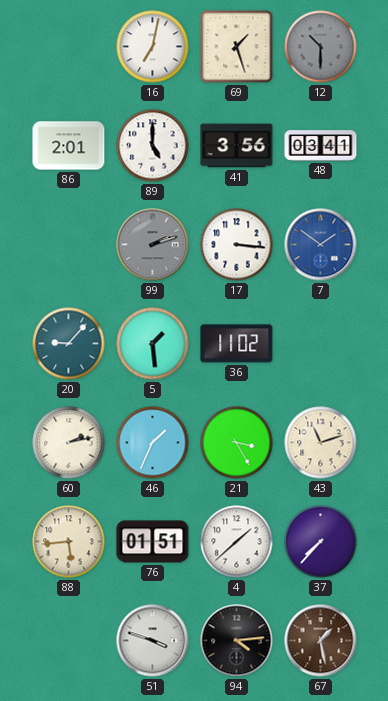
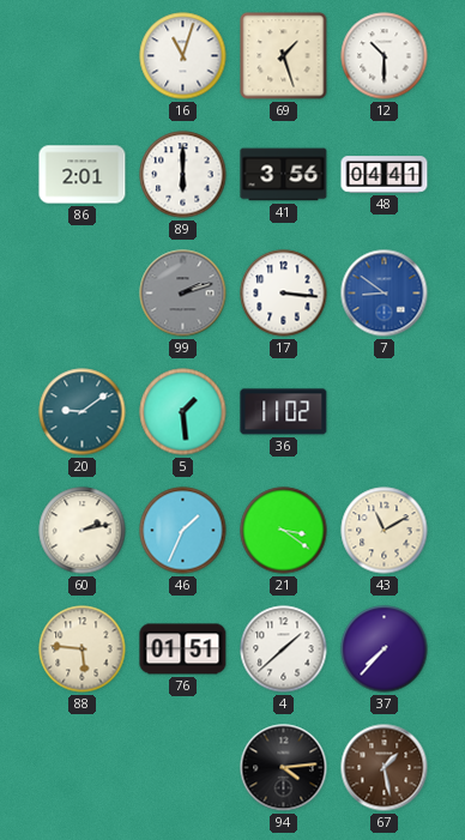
16: 7:02 -> 11:03
12 dial: grey -> white
89: 5:00 -> 6:00
48: 03:41 -> 04:41
7: 1:51 -> 8:51
20: 9:07 -> 9:09
21: 3:25 -> 3:21
43: 11:12 -> 11:10
88: 5:44 -> 5:46
51: 3:48 -> none
